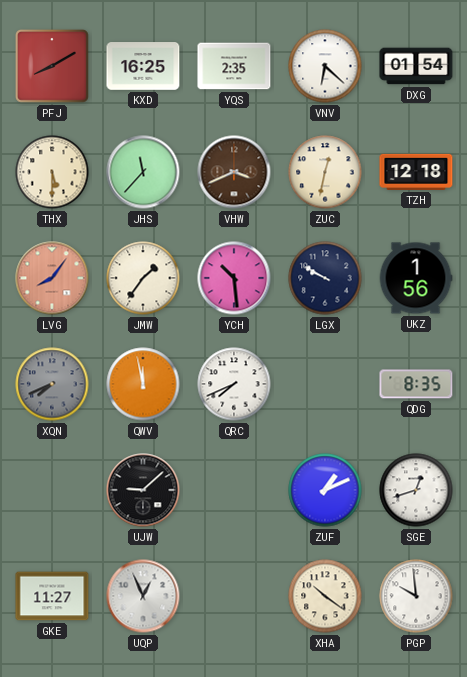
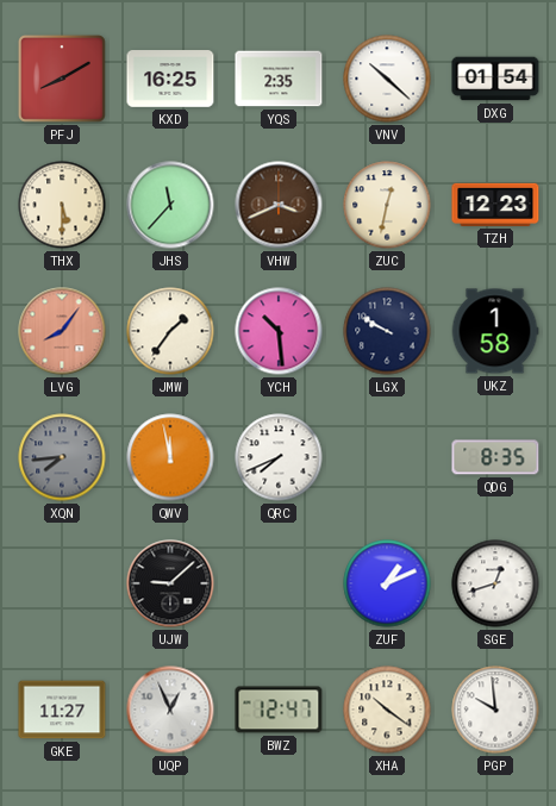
VNV: 6:22 -> 10:22
TZH: 12:18 -> 12:23
UKZ: 1:56 -> 1:58
XQN: 7:41 -> 7:44
BWZ: none -> 12:47
